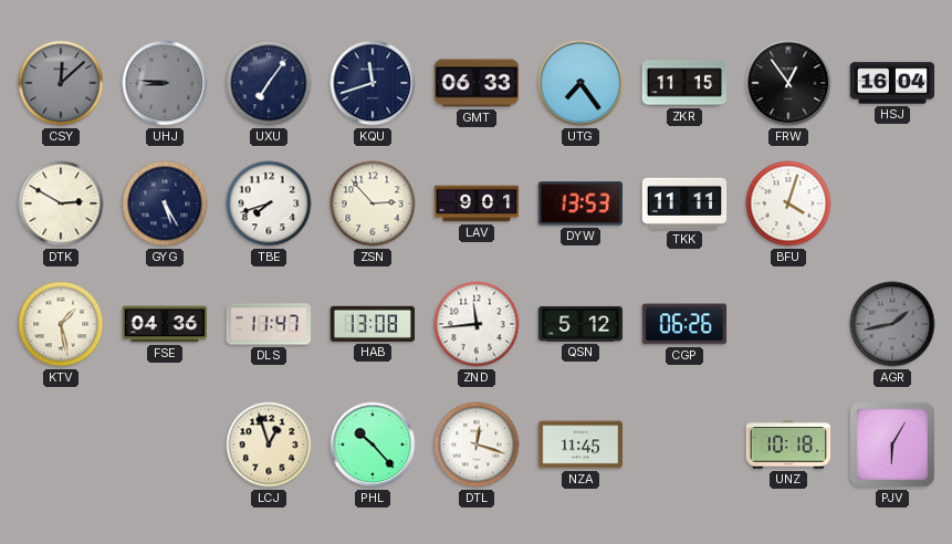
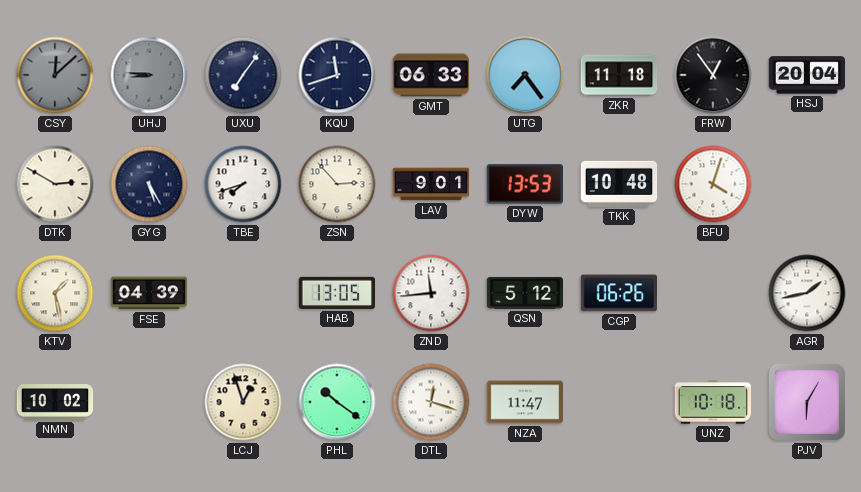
ZKR: 11:15 -> 11:18
HSJ: 16:04 -> 20:04
TKK: 11:11 -> 10:48
FSE: 04:36 -> 04:39
DLS: 11:47 -> none
HAB: 13:08 -> 13:05
AGR dial: grey -> white
NMN: none -> 10:02
PHL: 10:23 -> 10:21
NZA: 11:45 -> 11:47
